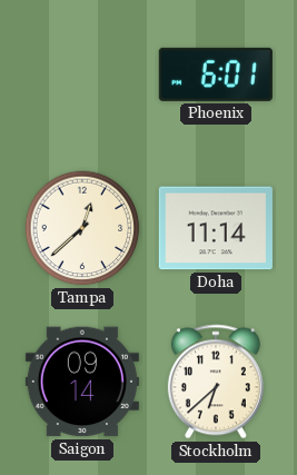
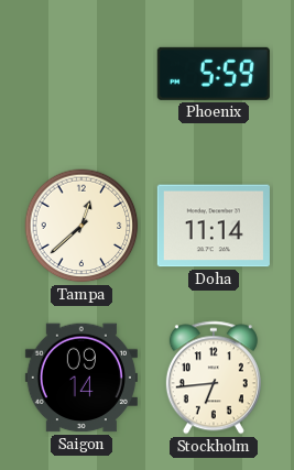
Phoenix: 6:01 -> 5:59
Stockholm: 6:38 -> 6:44
